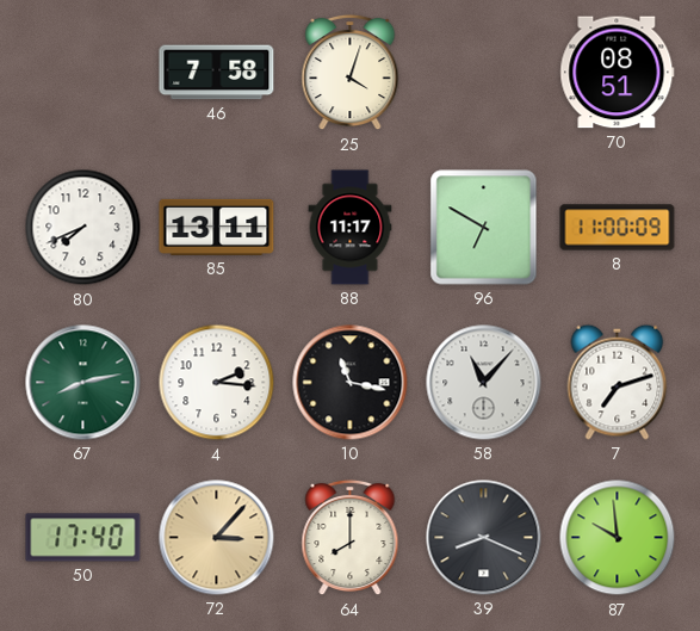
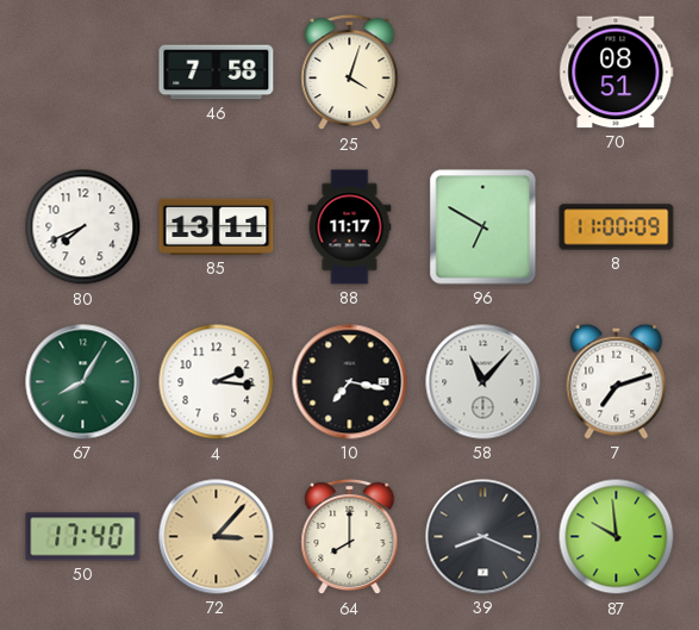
67: 8:13 -> 8:05
10: 11:17 -> 7:17
